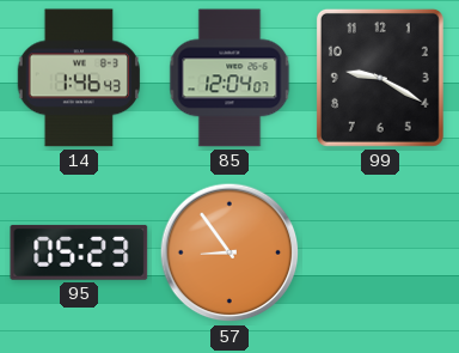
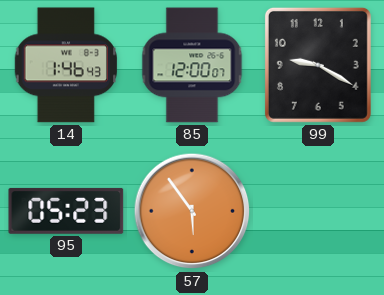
85: 12:04 -> 12:00
57: 8:54 -> 5:54
